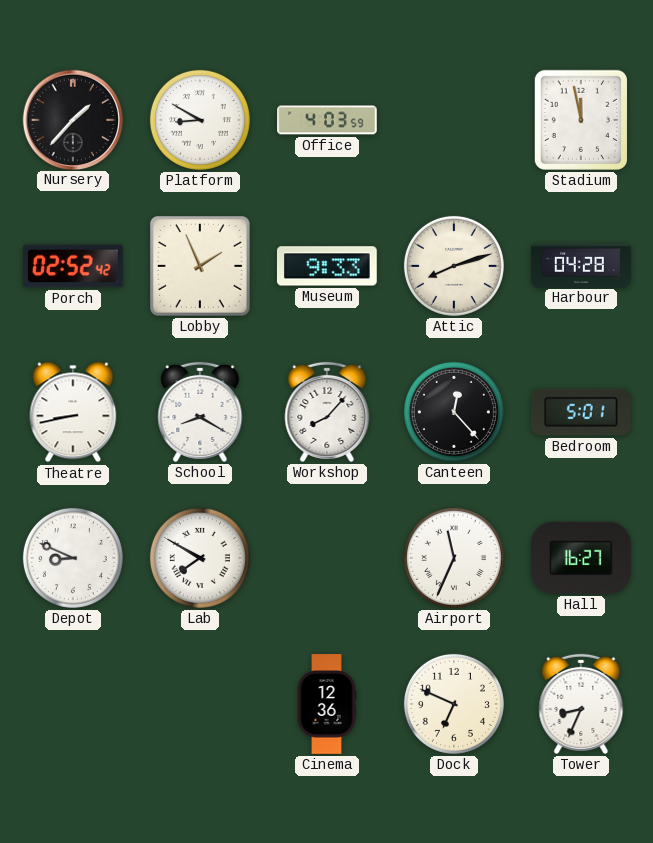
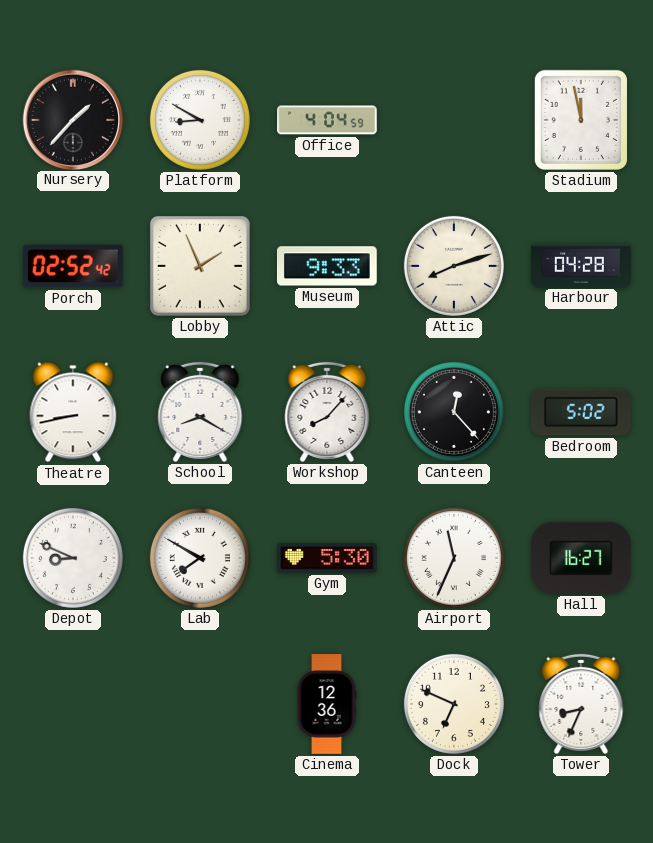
Office: 4:03 -> 4:04
Bedroom: 5:01 -> 5:02
Gym: none -> 5:30
